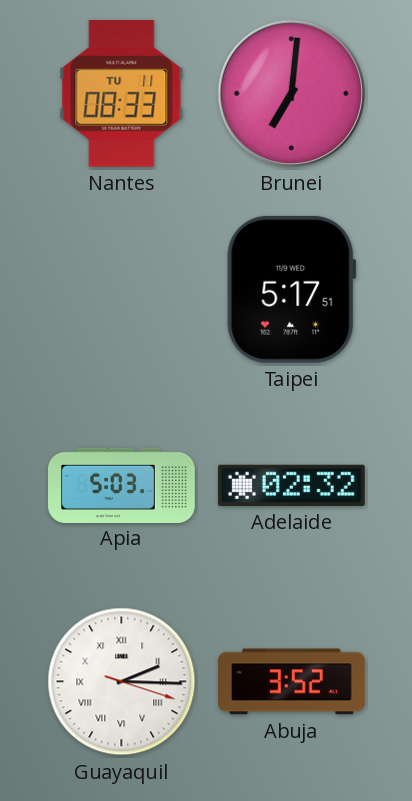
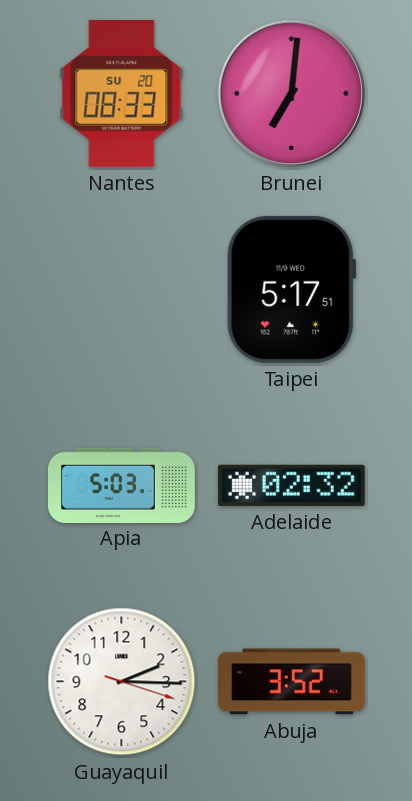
Nantes date: TU 11 -> SU 20
Guayaquil numerals: Roman -> Arabic
